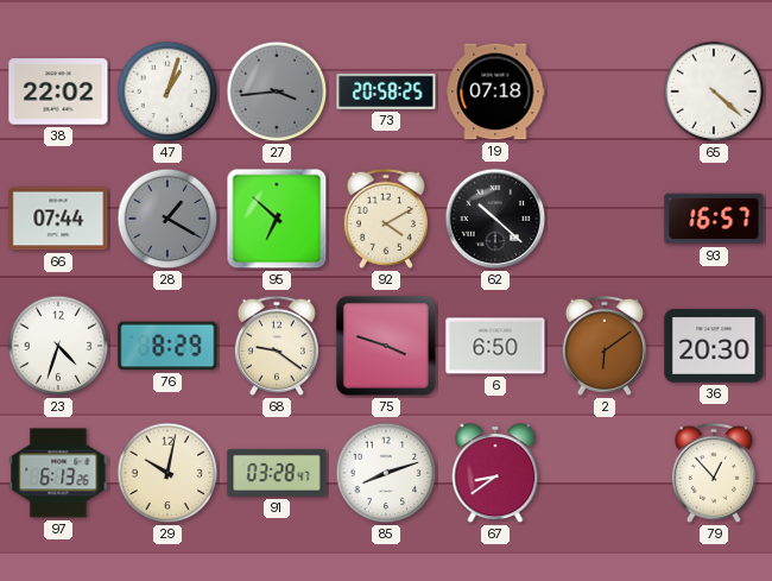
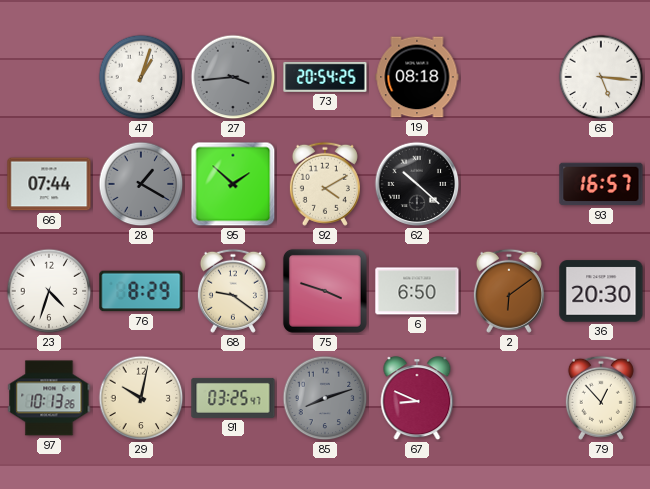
38: 22:02 -> none
73: 20:58 -> 20:54
19: 07:18 -> 08:18
65: 4:22 -> 5:16
95: 6:52 -> 1:52
97: 6:13 -> 10:13
91: 03:28 -> 03:25
85 dial: white -> grey
67: 8:39 -> 8:49
